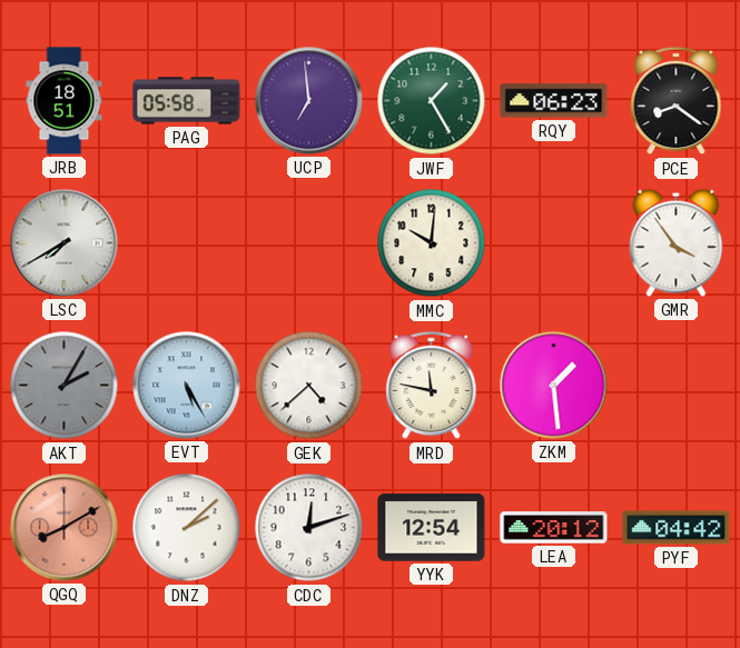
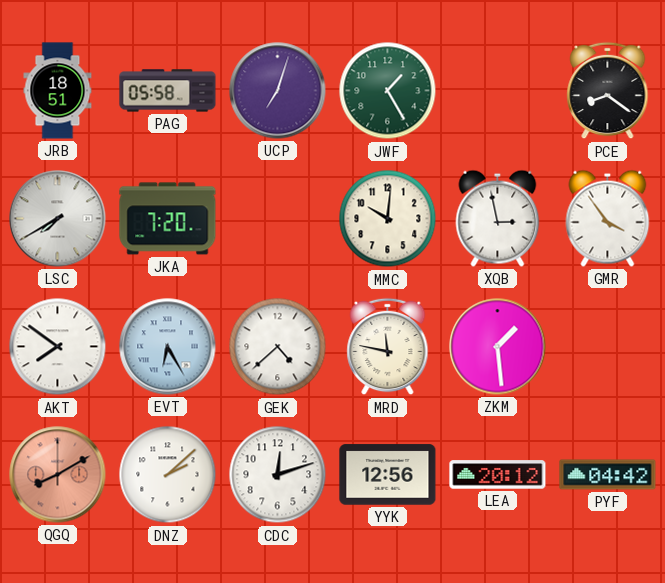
UCP: 6:59 -> 7:03
RQY: 06:23 -> none
JKA: none -> 7:20
XQB: none -> 2:58
AKT: 2:05 -> 7:51
AKT dial: grey -> white
EVT: 5:25 -> 6:25
YYK: 12:54 -> 12:56
